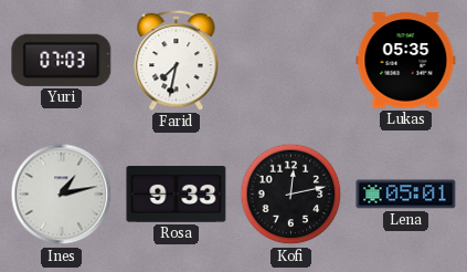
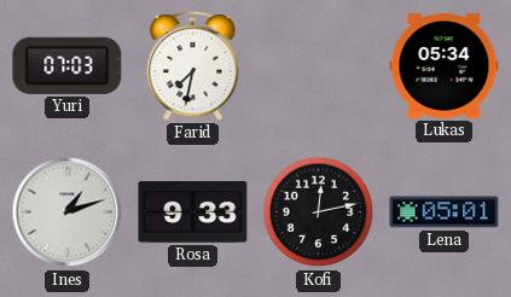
Lukas: 05:35 -> 05:34
Ines: 1:13 -> 1:12
